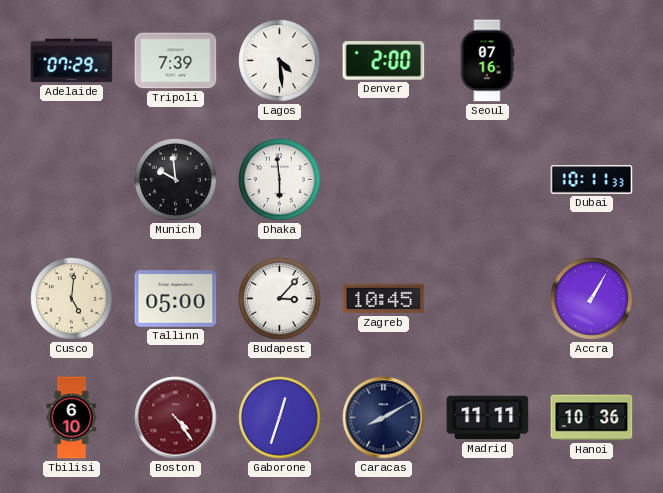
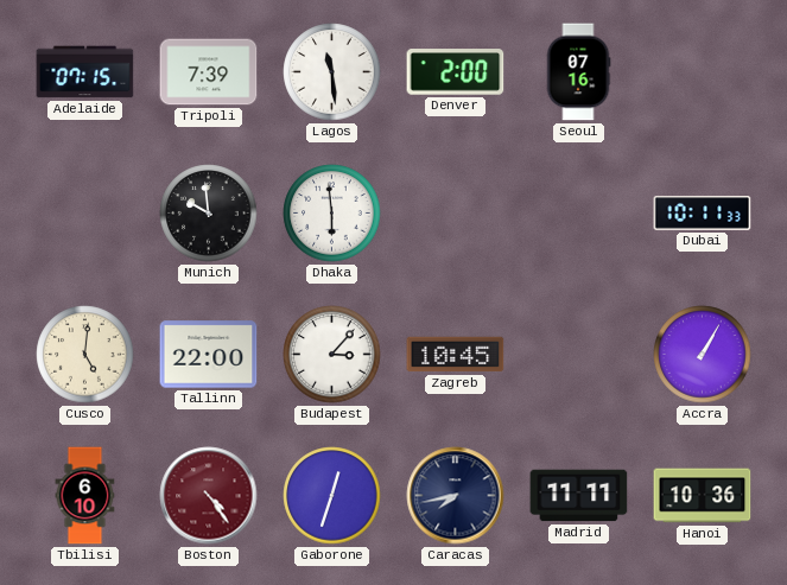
Adelaide: 07:29 -> 07:15
Lagos: 4:29 -> 11:29
Tallinn: 05:00 -> 22:00
Caracas: 8:10 -> 7:43
